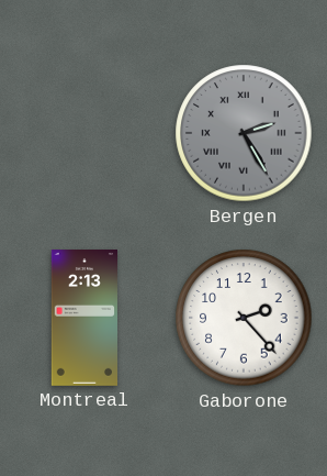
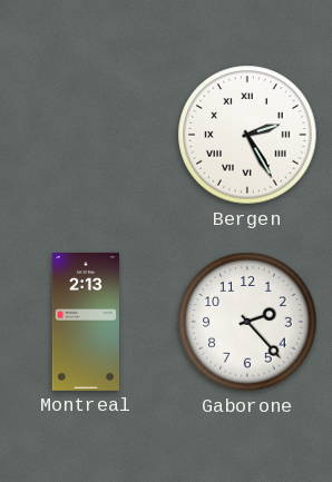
Bergen dial: grey -> white
